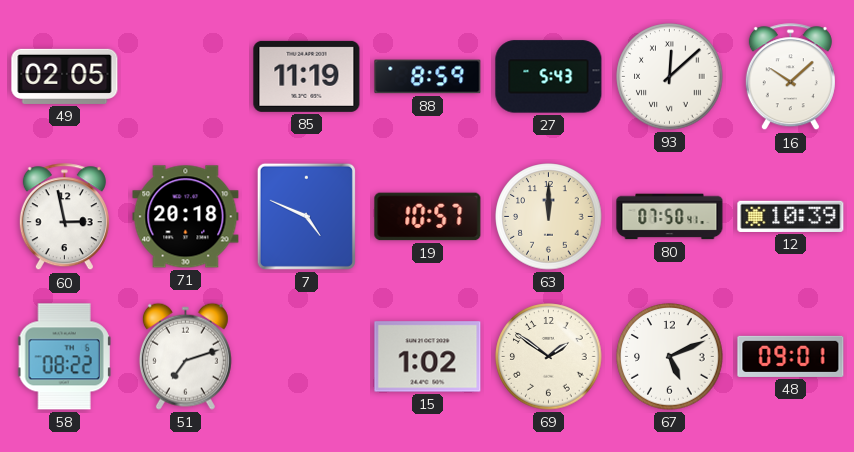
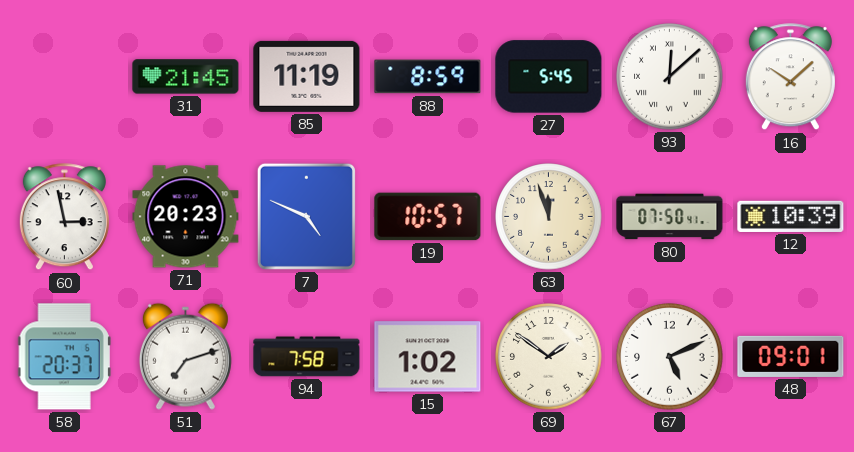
49: 02:05 -> none
31: none -> 21:45
27: 5:43 -> 5:45
71: 20:18 -> 20:23
63: 12:00 -> 11:57
58: 08:22 -> 20:37
94: none -> 7:58
